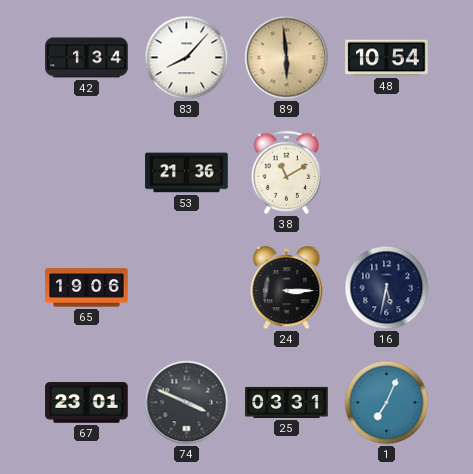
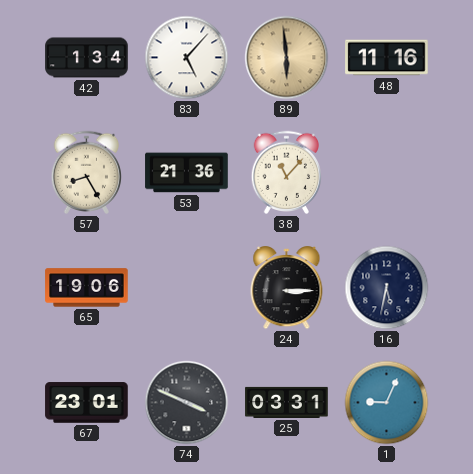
83: 8:07 -> 5:07
48: 10:54 -> 11:16
57: none -> 8:25
38: 11:10 -> 11:07
1: 7:04 -> 9:04
